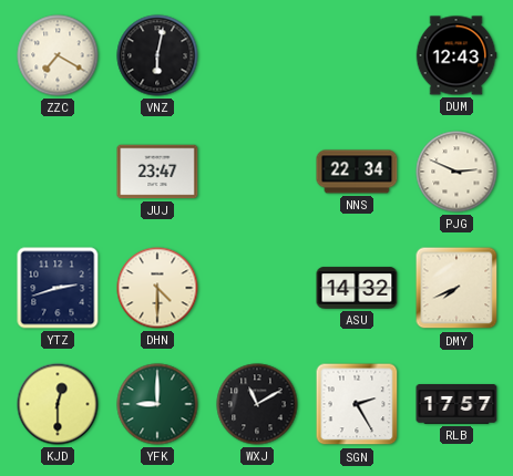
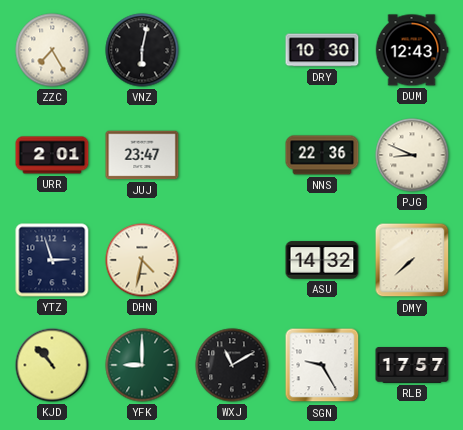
ZZC: 7:20 -> 7:25
DRY: none -> 10:30
URR: none -> 2:01
NNS: 22:34 -> 22:36
PJG: 2:49 -> 8:49
YTZ: 2:42 -> 2:57
DHN: 4:30 -> 4:32
DMY: 7:41 -> 7:38
KJD: 12:30 -> 10:53
SGN: 2:25 -> 9:25
